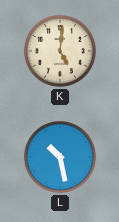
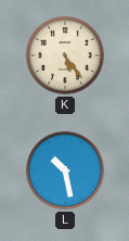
K: 5:01 -> 5:24
